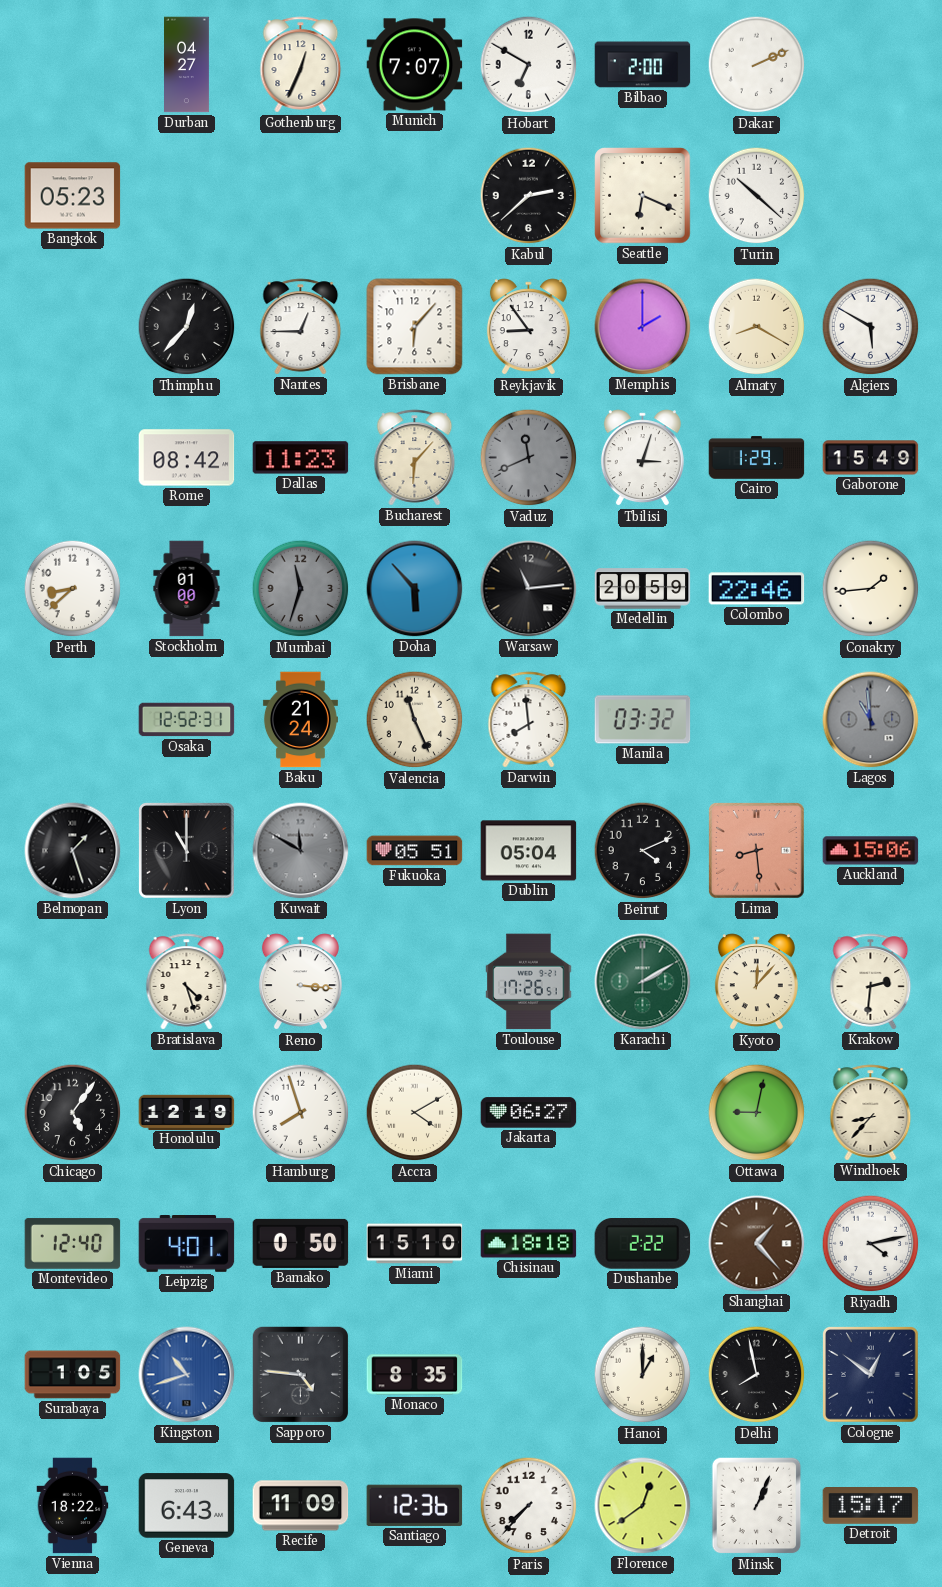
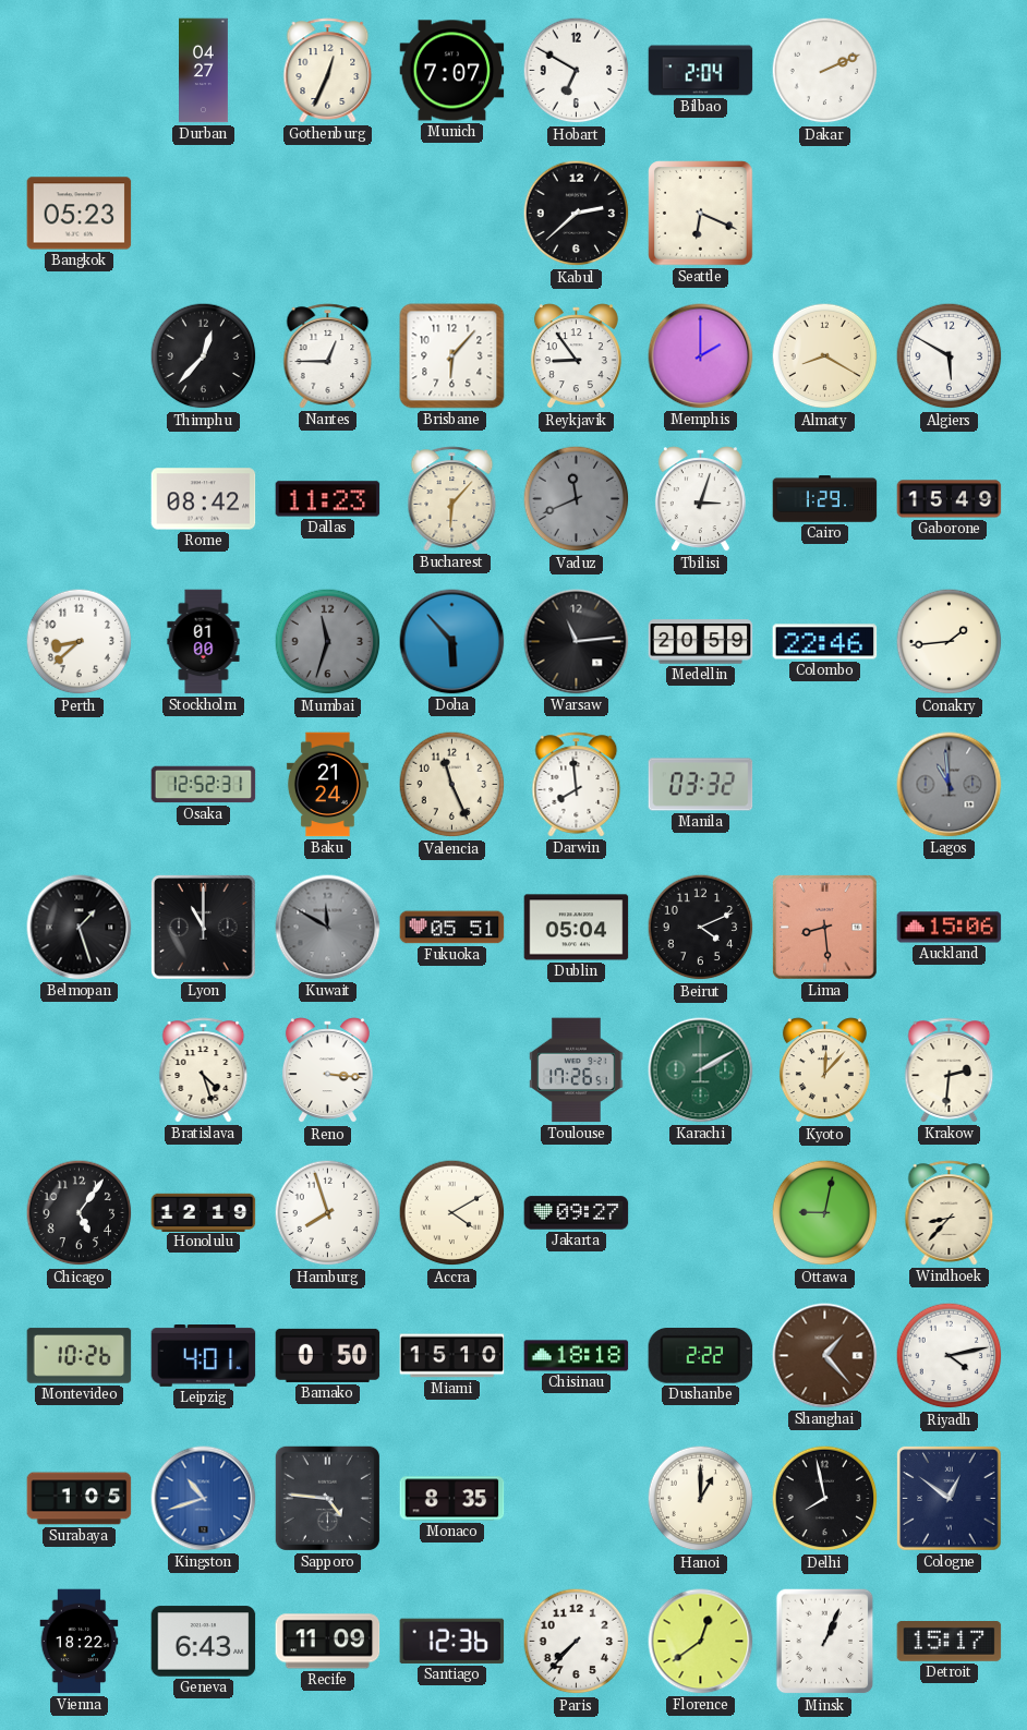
Bilbao: 2:00 -> 2:04
Turin: 10:22 -> none
Jakarta: 06:27 -> 09:27
Montevideo: 12:40 -> 10:26
